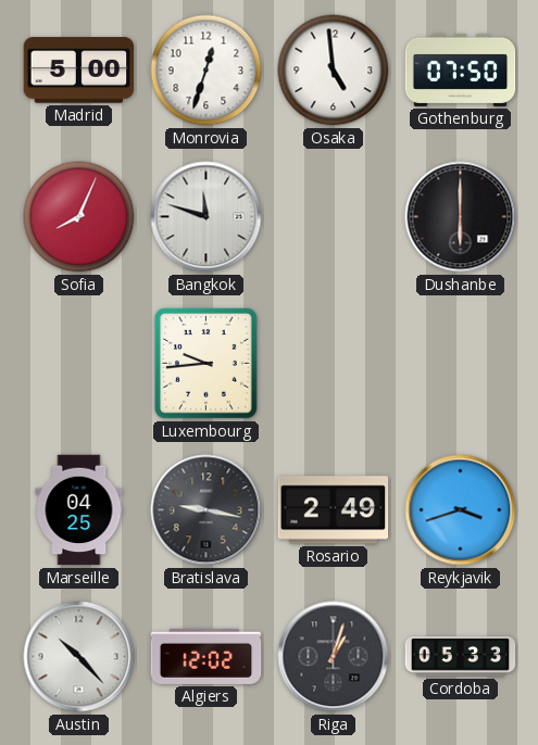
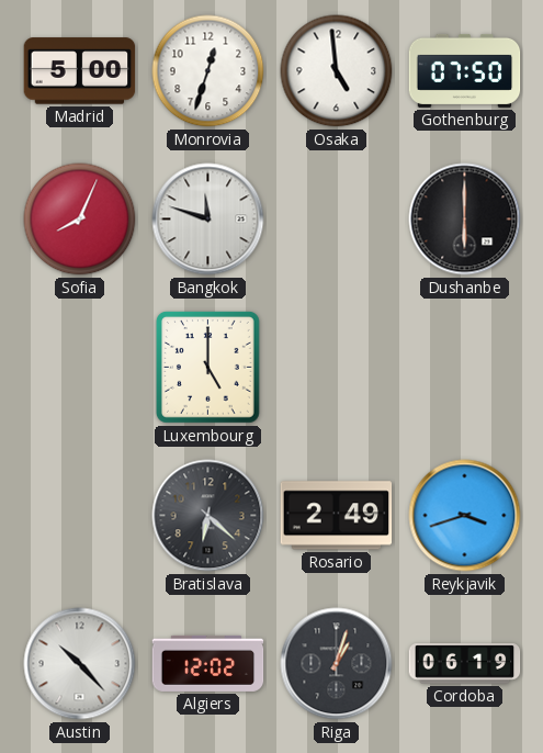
Luxembourg: 9:44 -> 5:00
Marseille: 04:25 -> none
Bratislava: 9:17 -> 6:22
Cordoba: 05:33 -> 06:19
